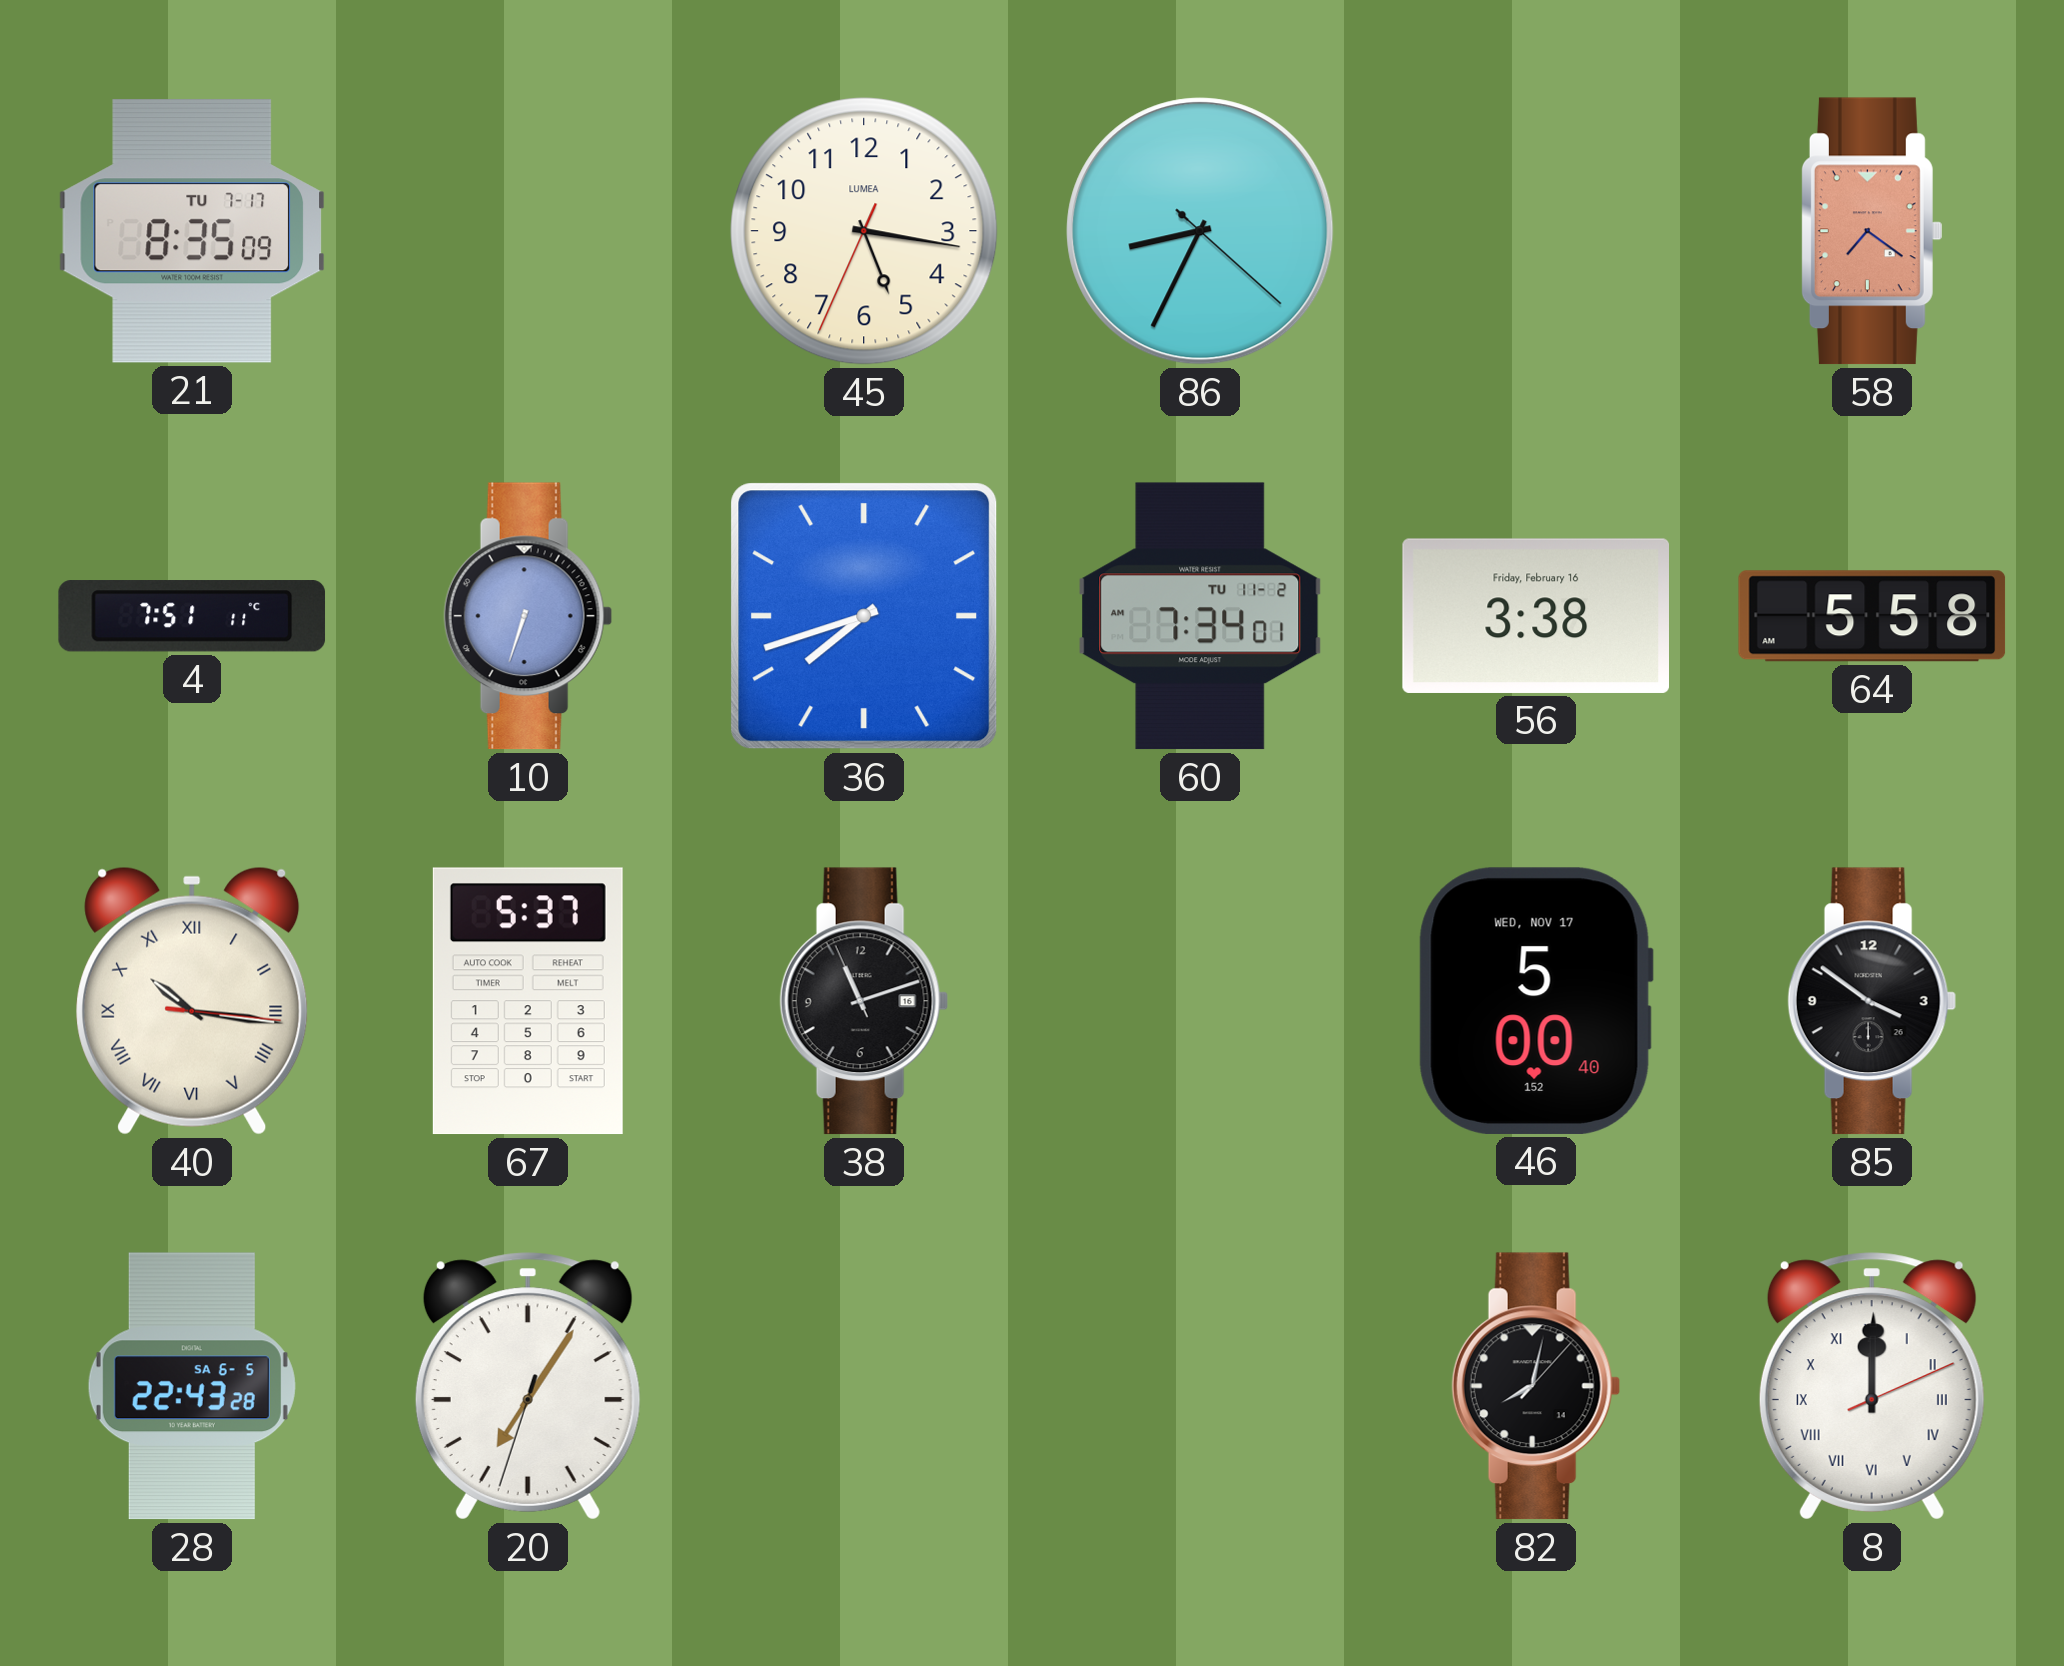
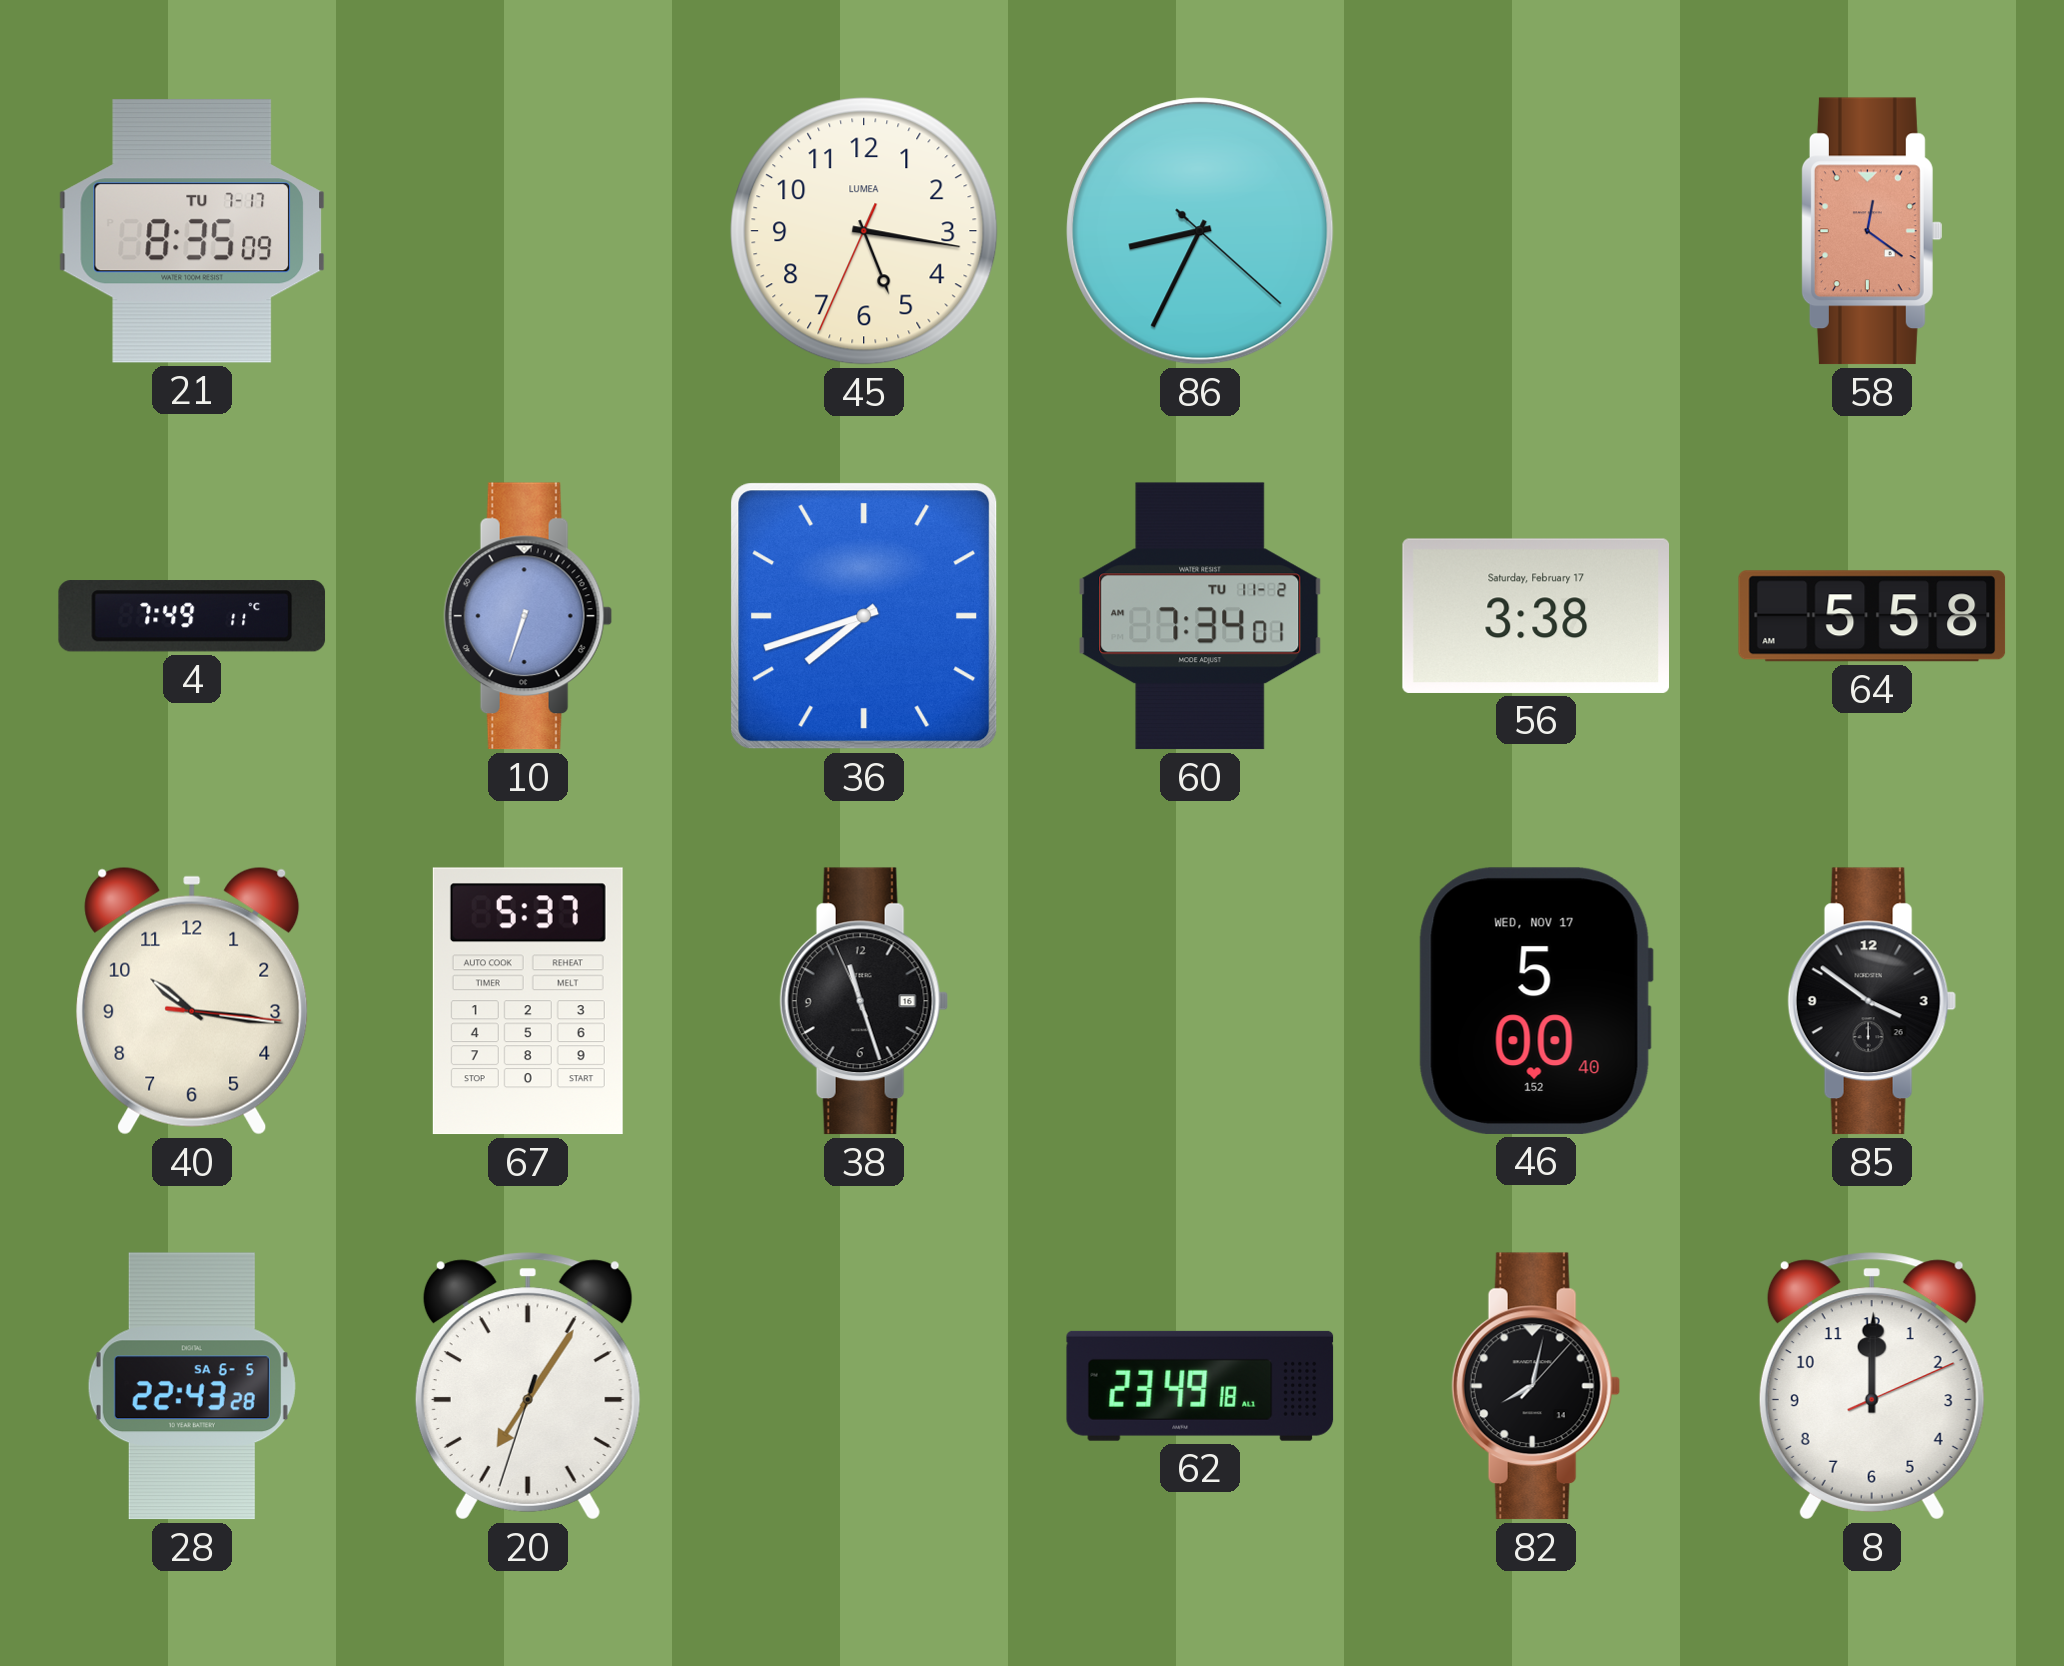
58: 7:21 -> 12:21
4: 7:51 -> 7:49
56 date: Friday, February 16 -> Saturday, February 17
40 numerals: Roman -> Arabic
38: 11:11 -> 11:26
62: none -> 23:49
8 numerals: Roman -> Arabic
